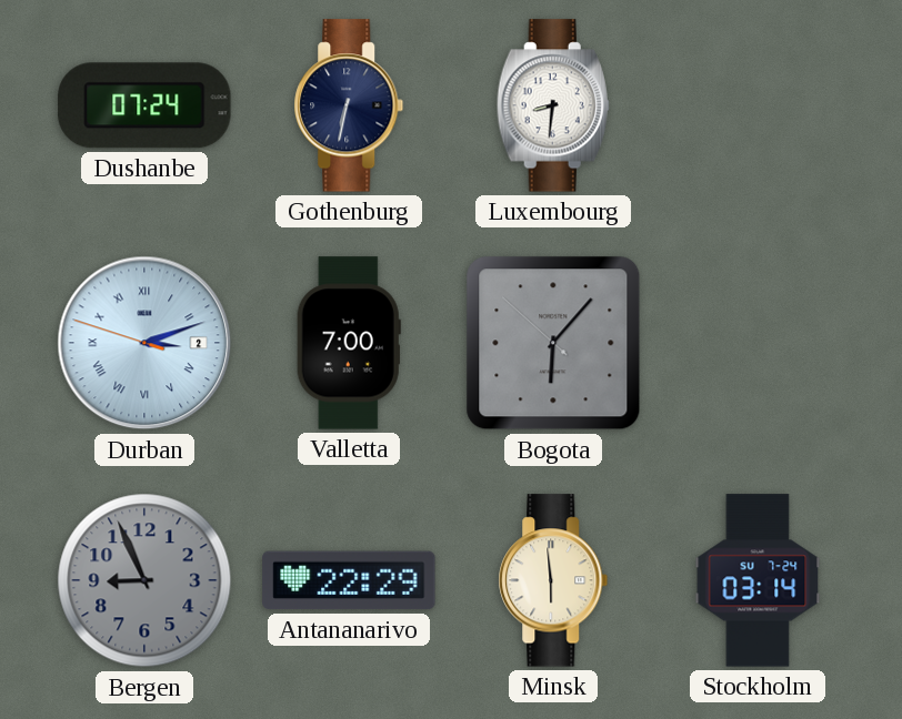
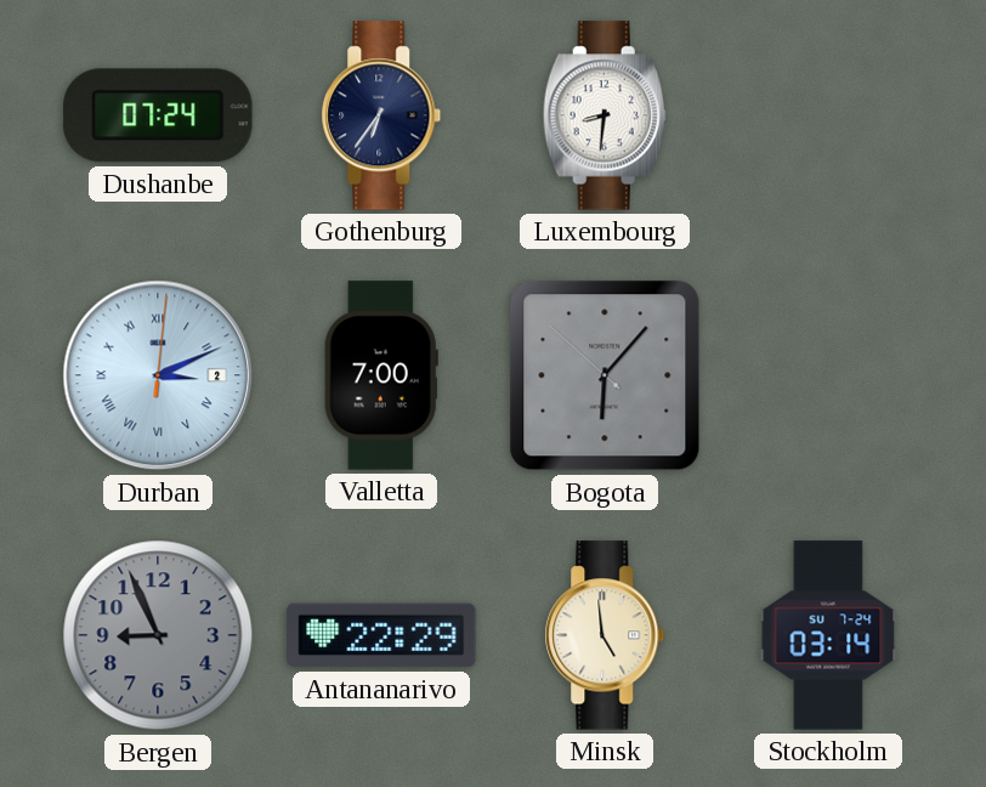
Gothenburg: 6:32 -> 6:36
Durban: 3:11:48 -> 3:11:01
Minsk: 5:59 -> 4:59
